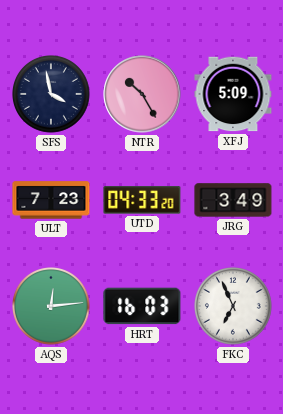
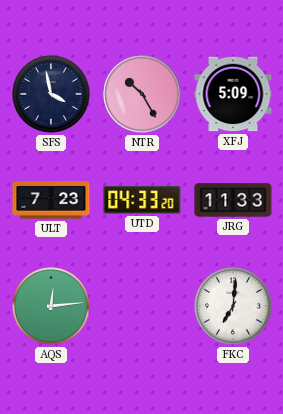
JRG: 3:49 -> 11:33
HRT: 16:03 -> none
FKC: 6:56 -> 7:01
